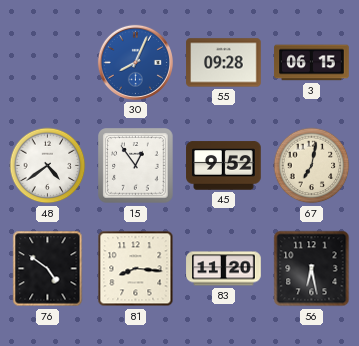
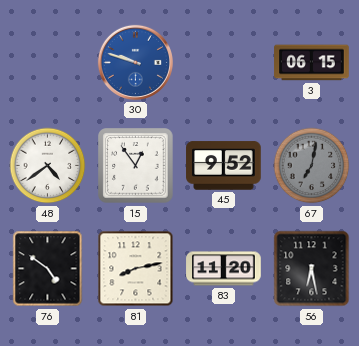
30: 8:04 -> 9:48
55: 09:28 -> none
67 dial: cream -> grey
81: 8:16 -> 8:13
